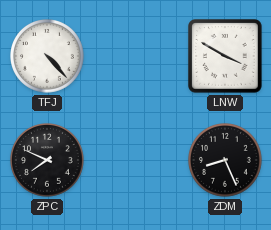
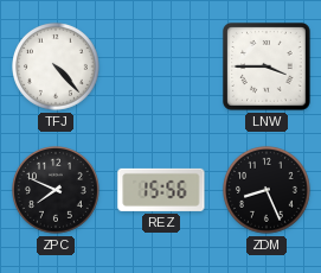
LNW: 3:50 -> 3:45
REZ: none -> 15:56
